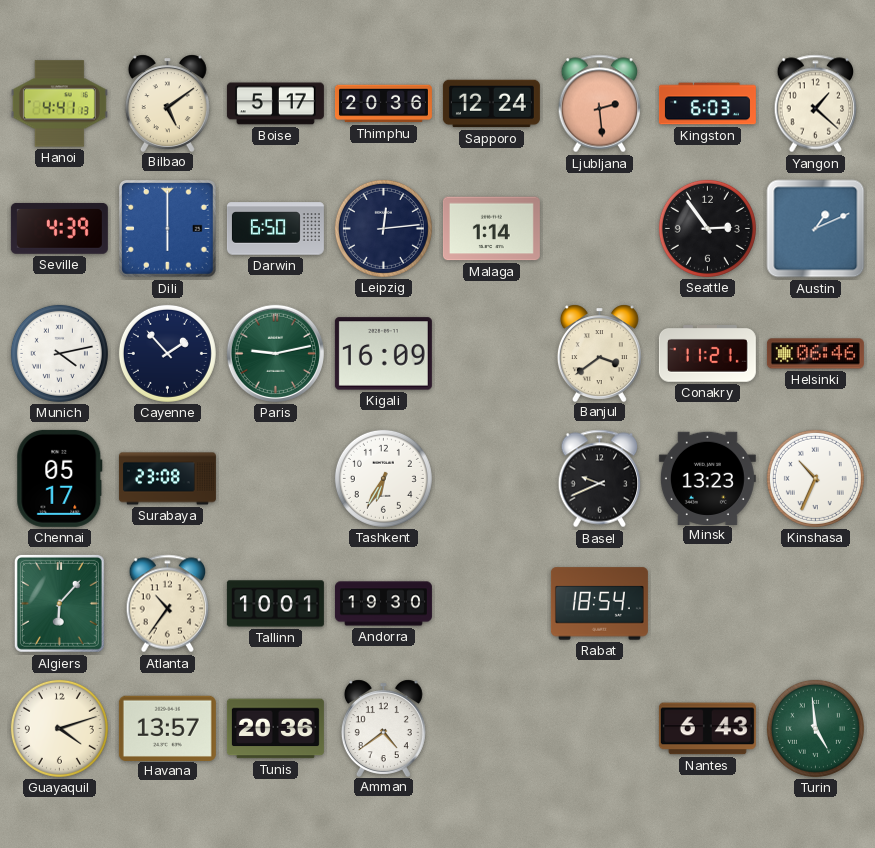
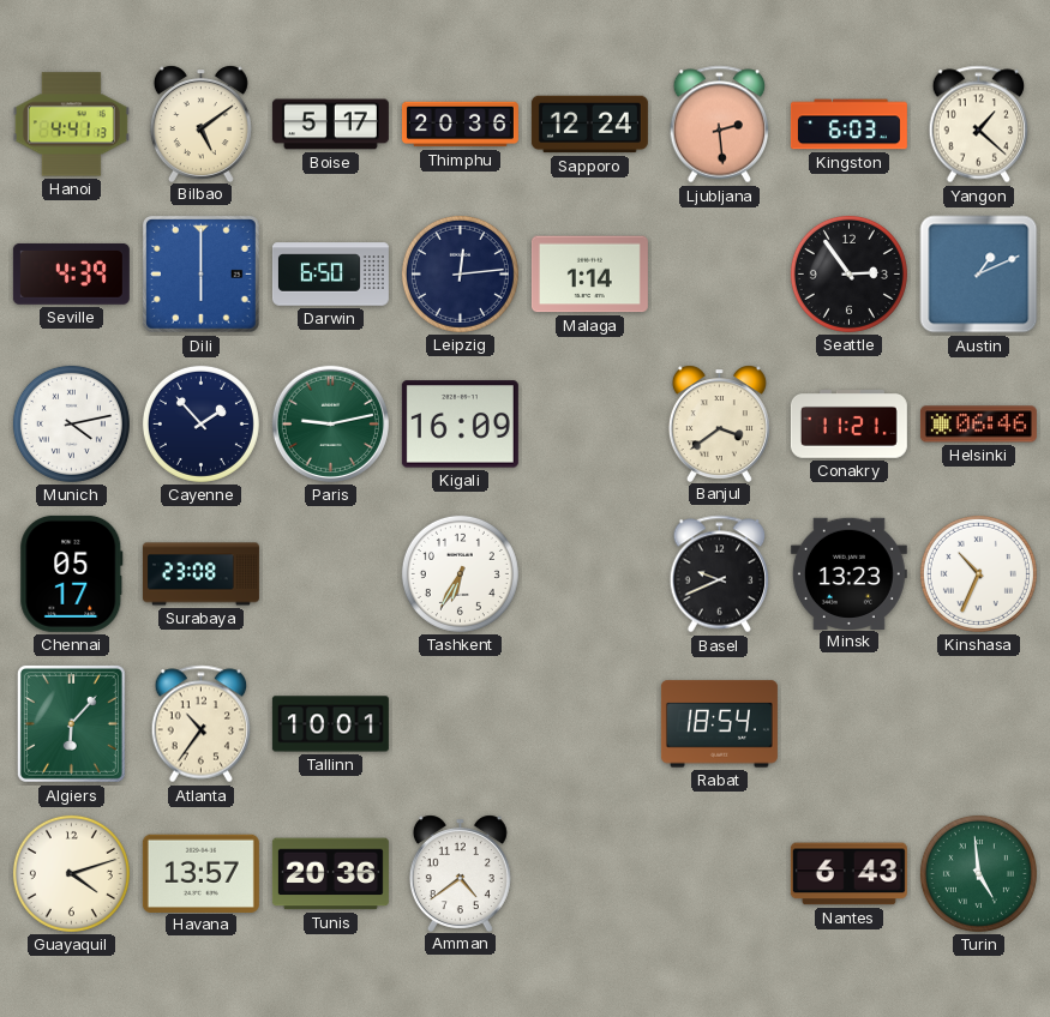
Andorra: 19:30 -> none
